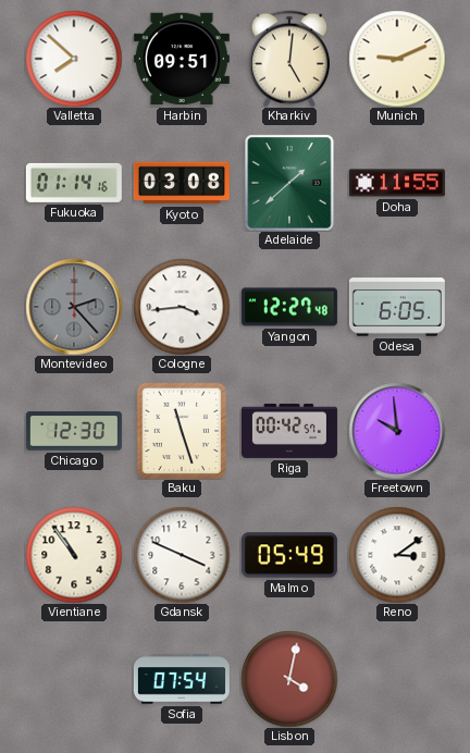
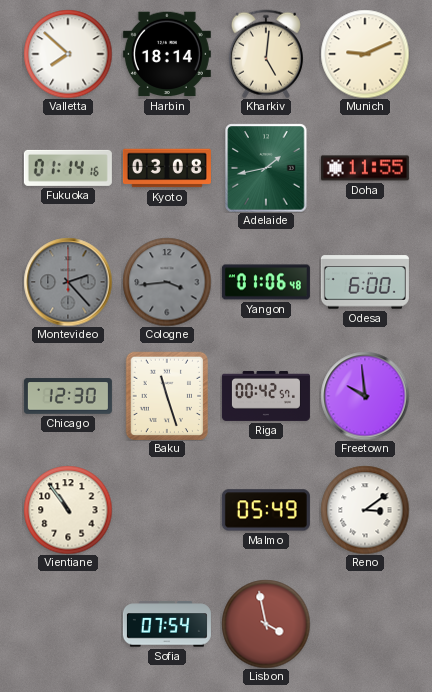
Harbin: 09:51 -> 18:14
Adelaide: 1:38 -> 1:43
Cologne dial: white -> grey
Yangon: 12:27 -> 01:06
Odesa: 6:05 -> 6:00
Gdansk: 3:49 -> none
Lisbon: 4:02 -> 3:58
